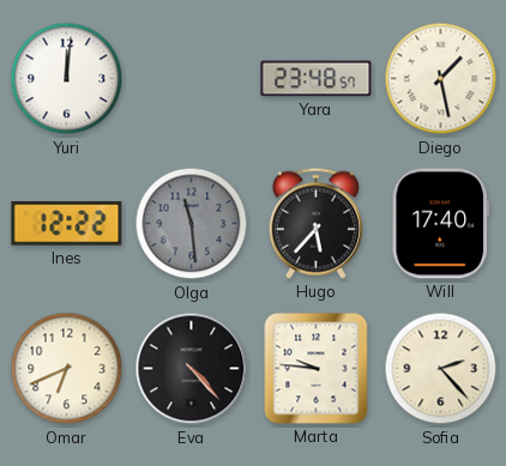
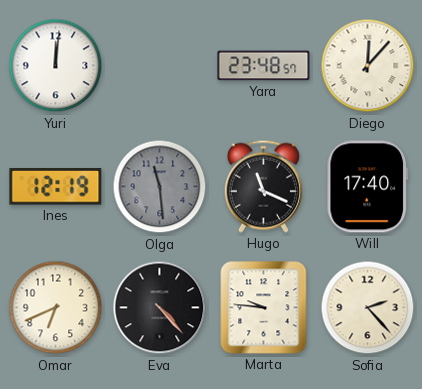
Diego: 1:28 -> 12:07
Ines: 12:22 -> 12:19
Hugo: 5:37 -> 11:19
